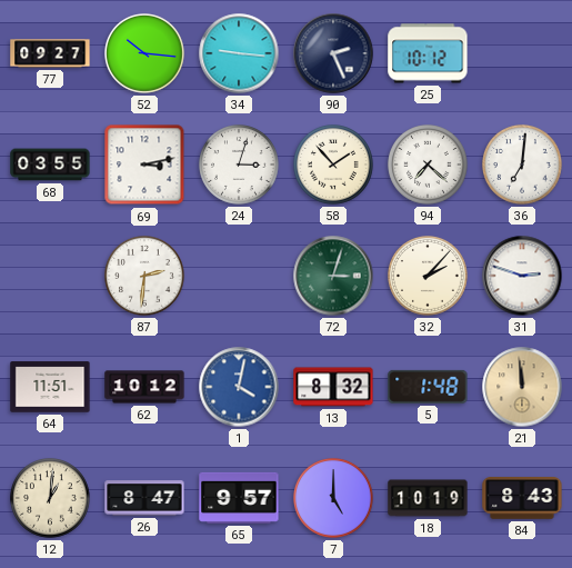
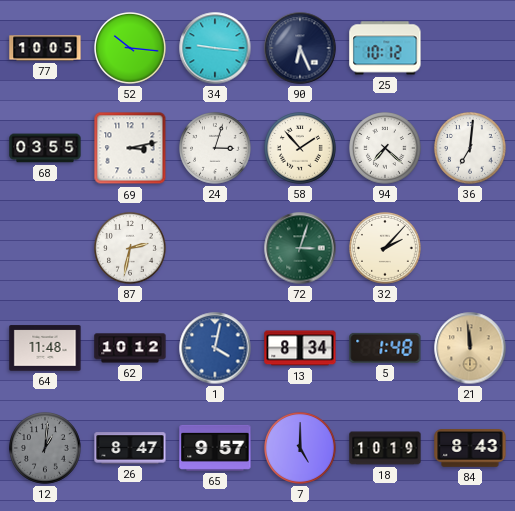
77: 09:27 -> 10:05
90: 2:26 -> 6:26
87: 2:31 -> 2:32
31: 2:48 -> none
64: 11:51 -> 11:48
13: 8:32 -> 8:34
12 dial: cream -> grey
